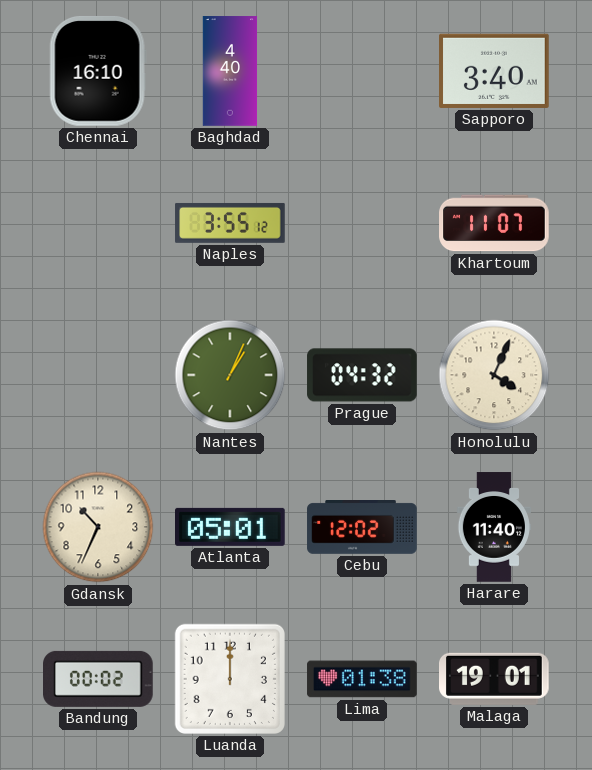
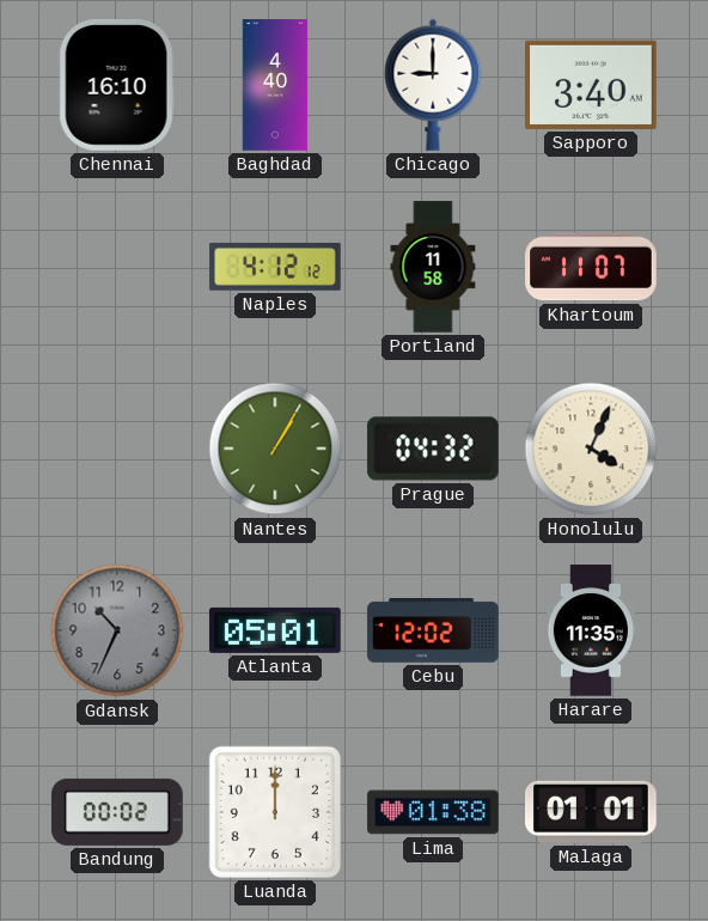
Chicago: none -> 9:00
Naples: 3:55 -> 4:12
Portland: none -> 11:58
Nantes: 1:04 -> 1:05
Gdansk dial: cream -> grey
Harare: 11:40 -> 11:35
Malaga: 19:01 -> 01:01
